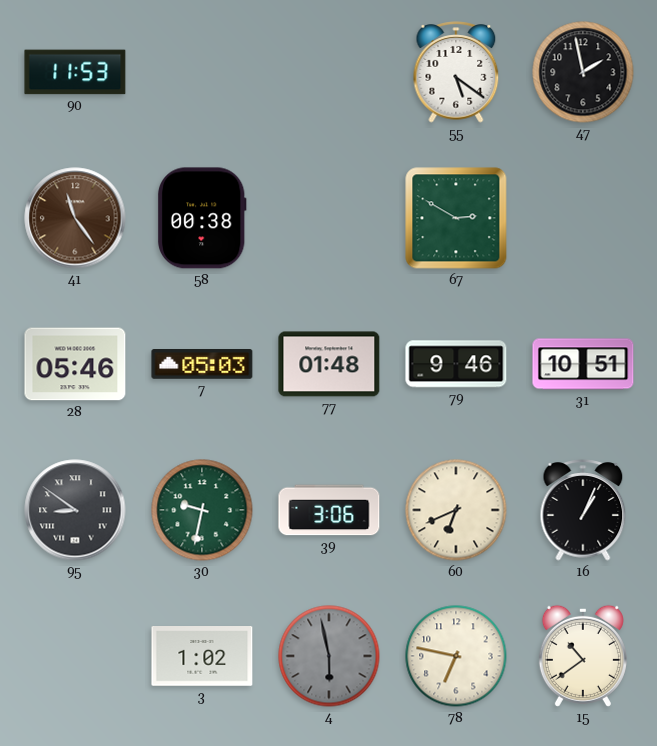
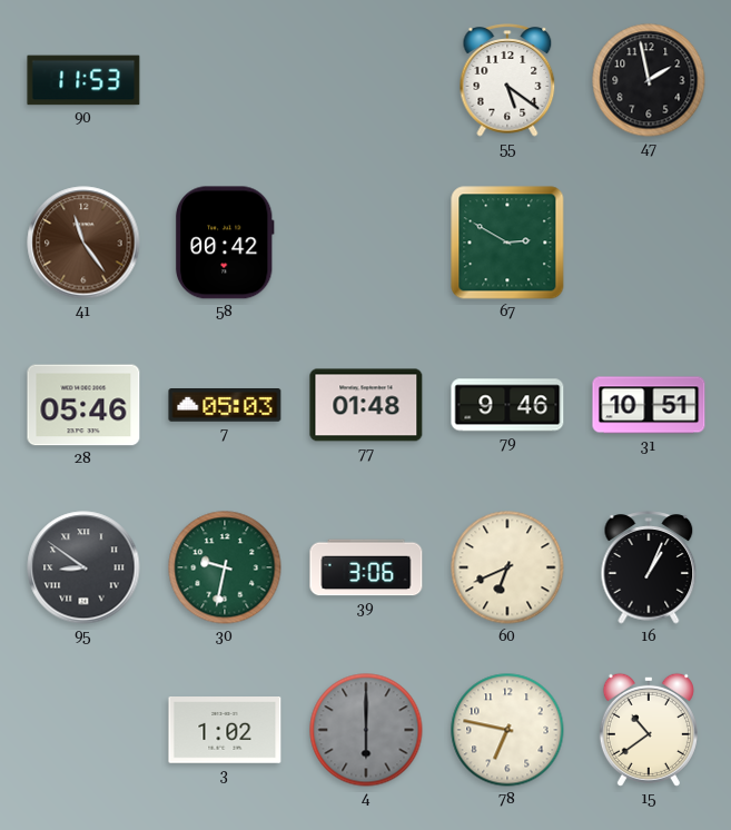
58: 00:38 -> 00:42
4: 5:58 -> 6:00
